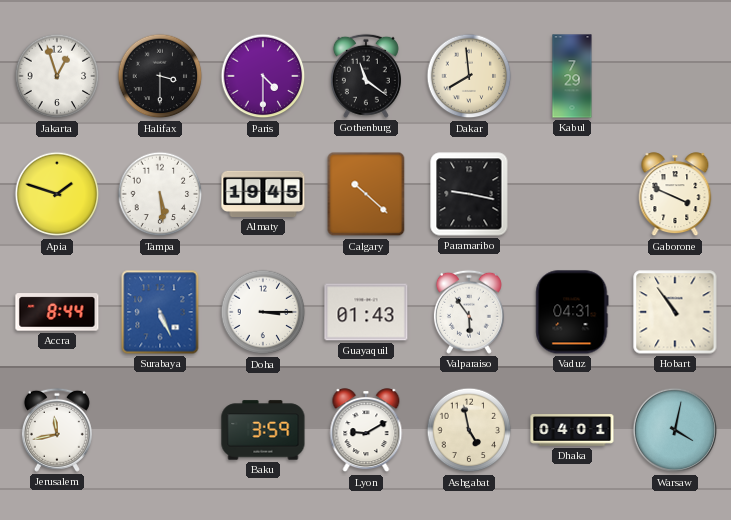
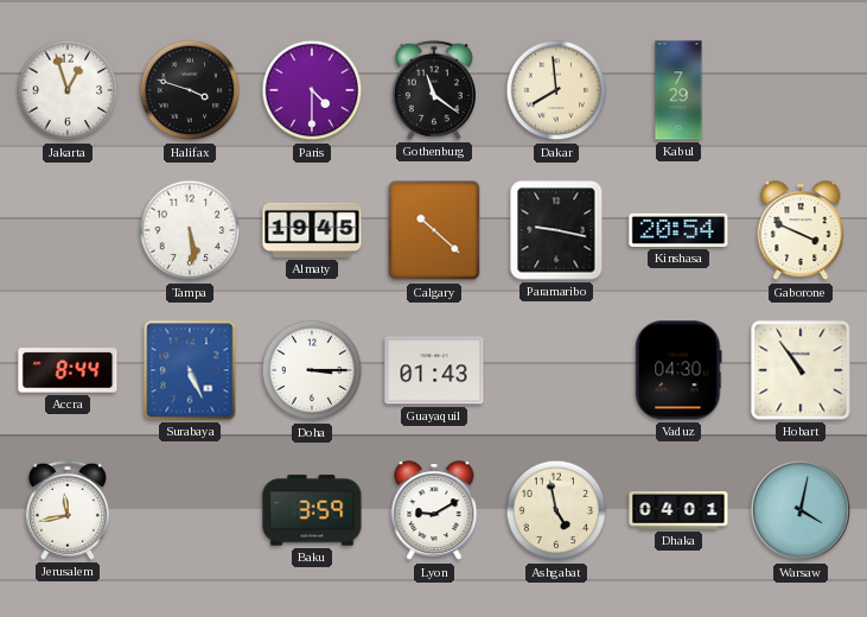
Halifax: 3:30 -> 3:48
Apia: 1:48 -> none
Kinshasa: none -> 20:54
Valparaiso: 5:54 -> none
Vaduz: 04:31 -> 04:30
